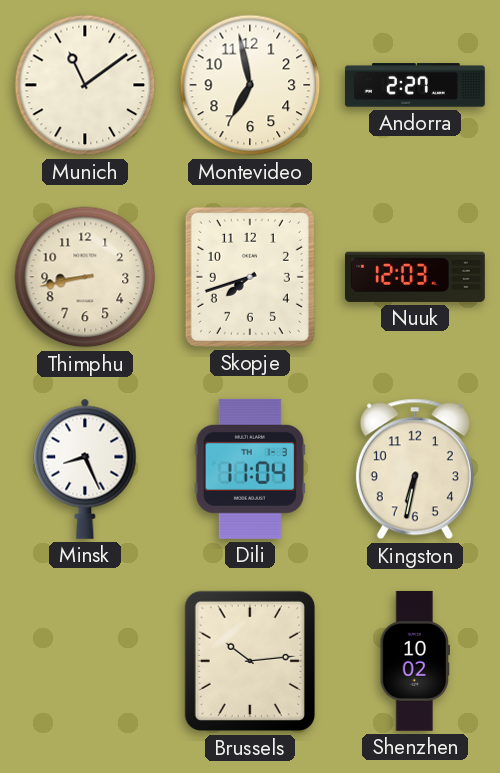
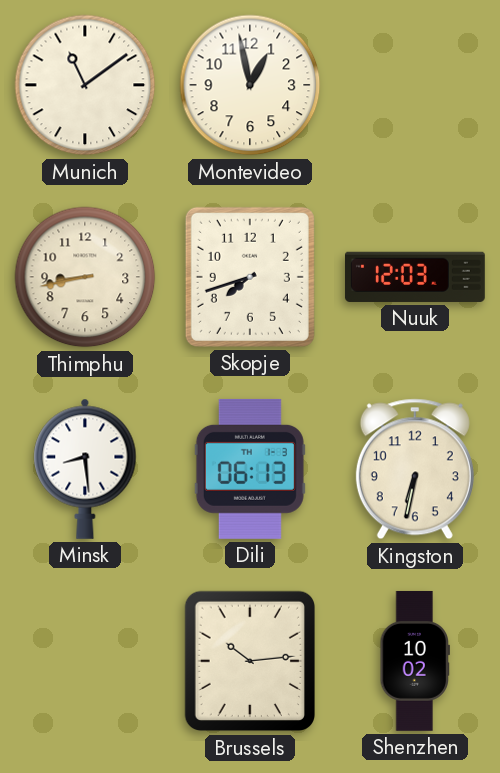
Montevideo: 6:58 -> 12:58
Andorra: 2:27 -> none
Minsk: 8:26 -> 8:29
Dili: 11:04 -> 06:13
